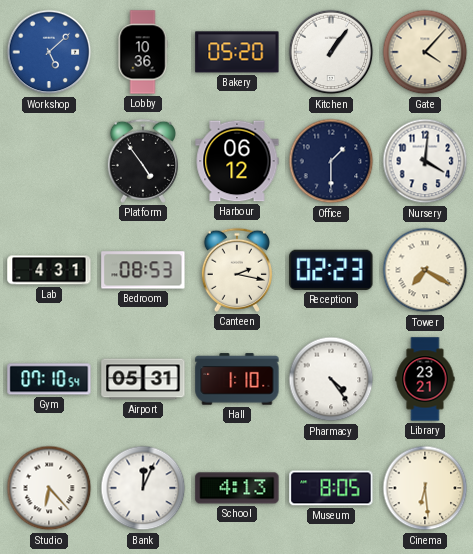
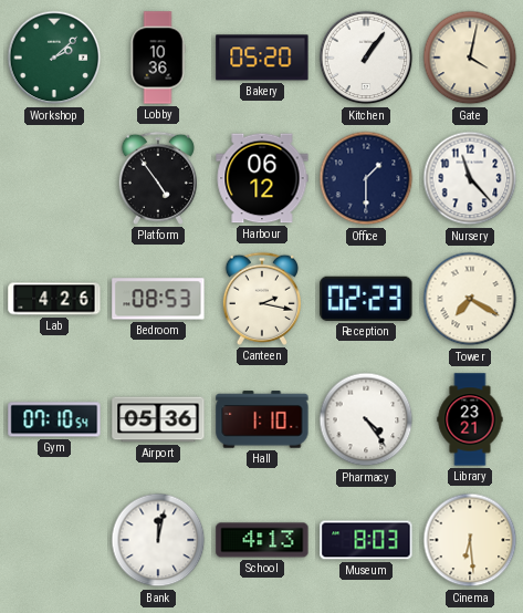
Workshop: 5:08 -> 2:08
Workshop dial: blue -> green
Gate: 4:07 -> 4:02
Nursery: 4:01 -> 11:23
Lab: 4:31 -> 4:26
Airport: 05:31 -> 05:36
Studio: 6:23 -> none
Bank: 12:04 -> 12:02
Museum: 8:05 -> 8:03
